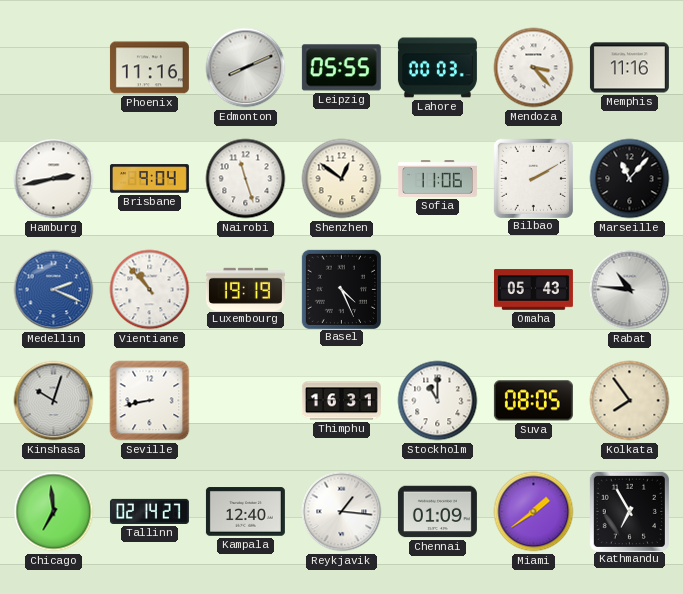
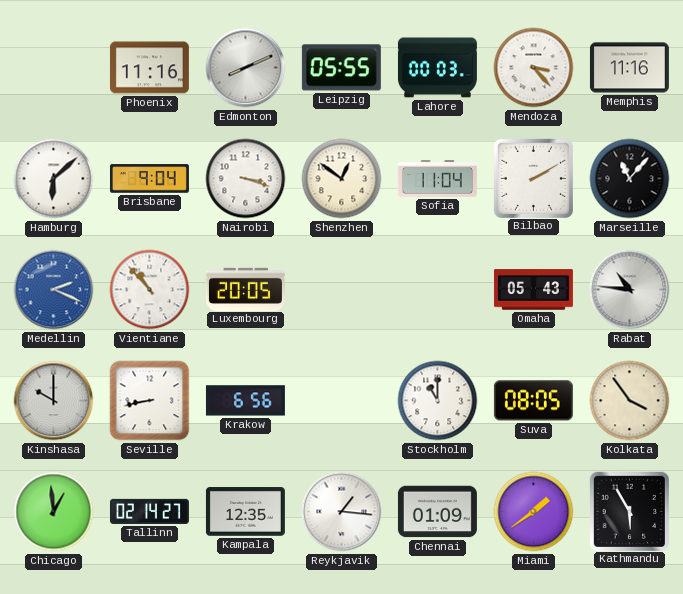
Hamburg: 2:43 -> 6:08
Nairobi: 11:27 -> 3:18
Sofia: 11:06 -> 11:04
Luxembourg: 19:19 -> 20:05
Basel: 4:26 -> none
Kinshasa: 10:03 -> 10:00
Krakow: none -> 6:56
Thimphu: 16:31 -> none
Kolkata: 7:54 -> 3:54
Chicago: 6:59 -> 12:59
Kampala: 12:40 -> 12:35
Kathmandu: 6:55 -> 5:55
